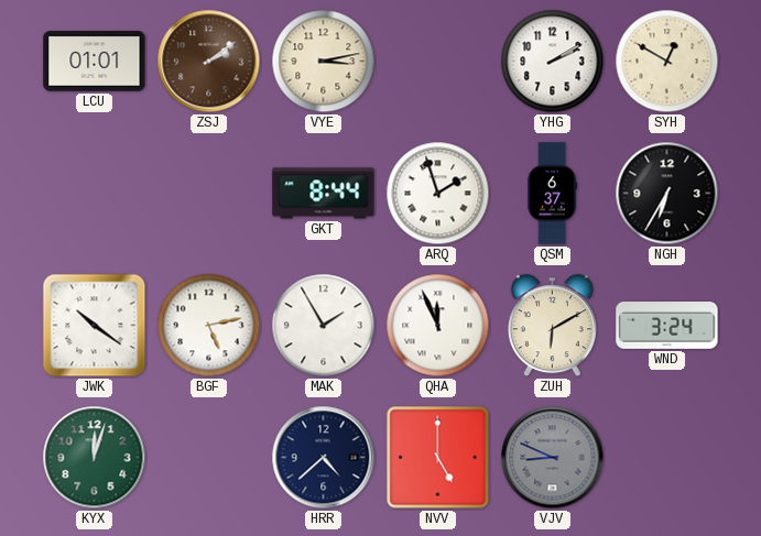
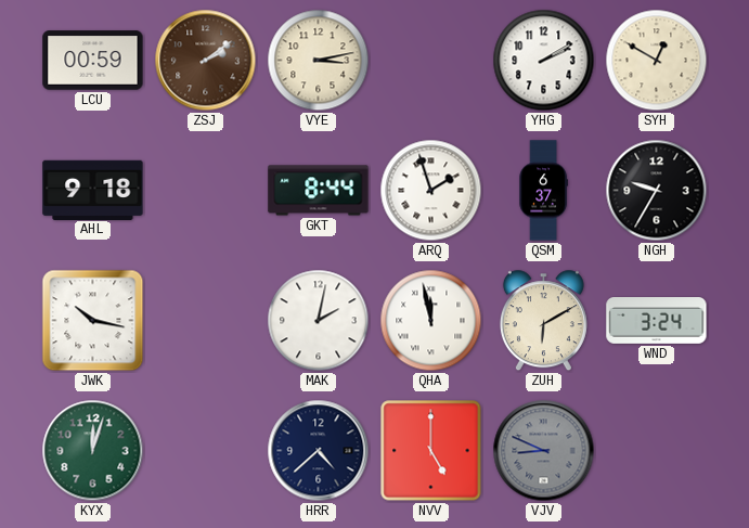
LCU: 01:01 -> 00:59
AHL: none -> 9:18
NGH: 6:35 -> 9:35
JWK: 10:21 -> 10:17
BGF: 5:13 -> none
MAK: 1:55 -> 2:02
QHA: 11:56 -> 11:58
